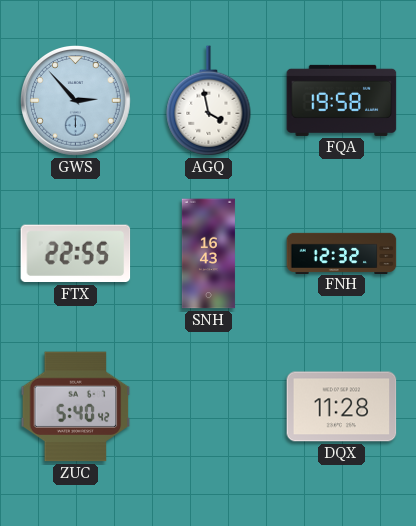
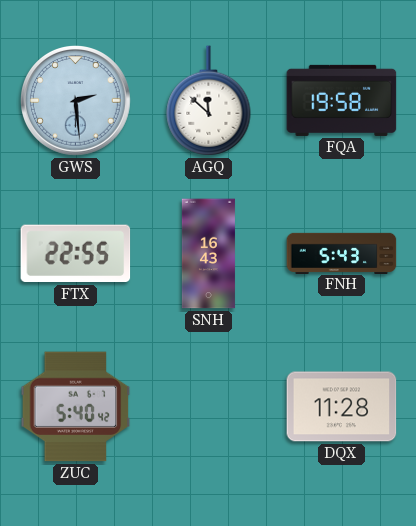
GWS: 2:53 -> 2:29
AGQ: 3:58 -> 11:52
FNH: 12:32 -> 5:43
